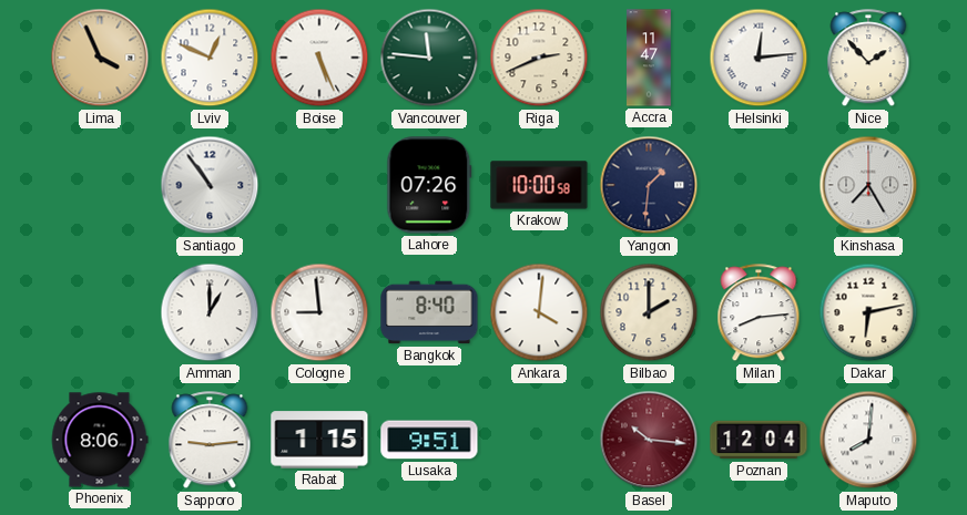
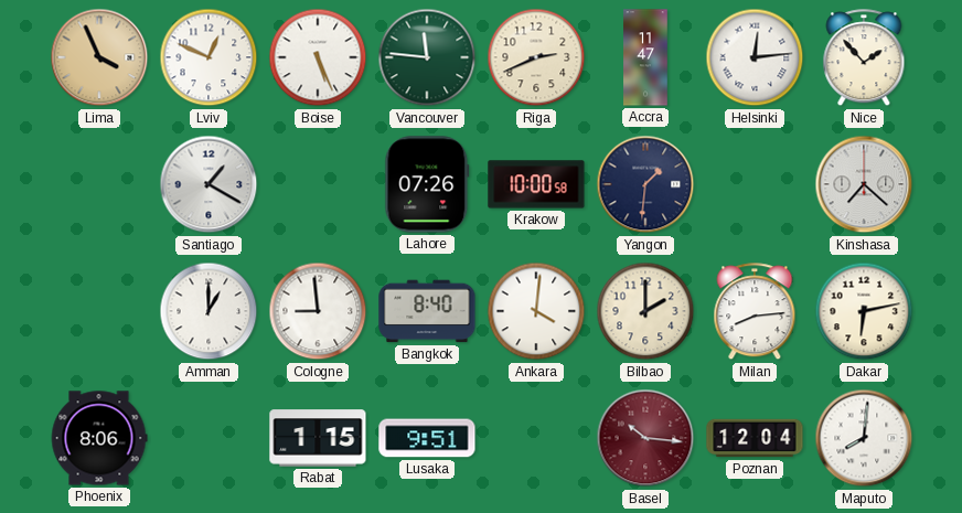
Santiago: 10:54 -> 1:20
Kinshasa: 7:25 -> 7:22
Sapporo: 9:14 -> none
